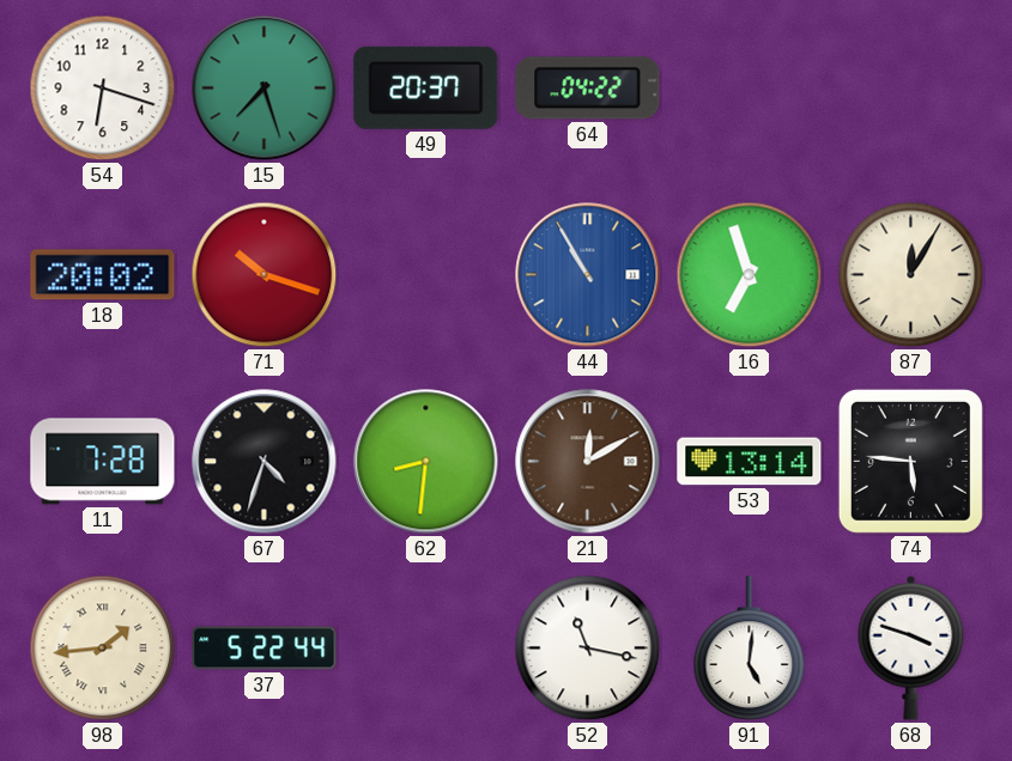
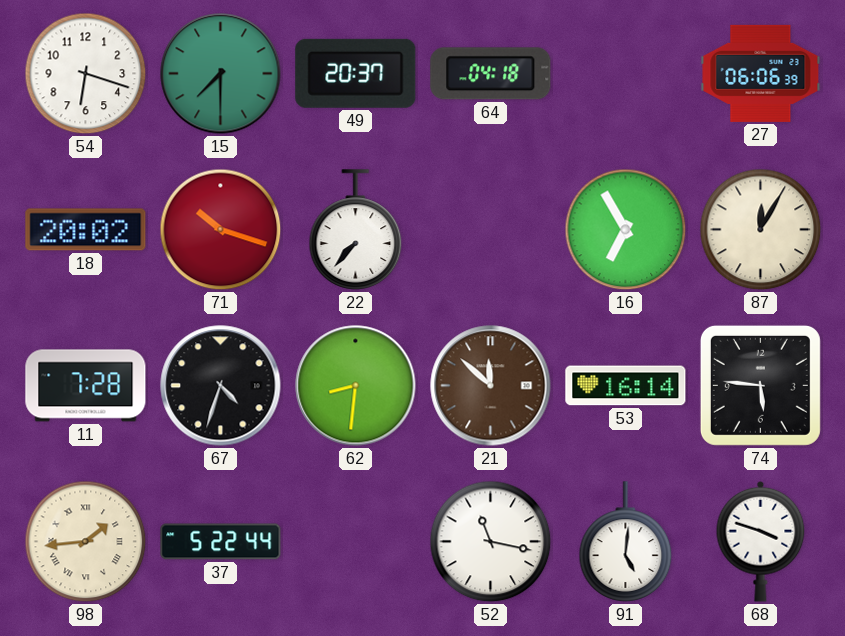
15: 7:27 -> 7:30
64: 04:22 -> 04:18
27: none -> 06:06
22: none -> 7:37
44: 10:55 -> none
16: 6:57 -> 6:55
21: 12:10 -> 11:52
53: 13:14 -> 16:14
